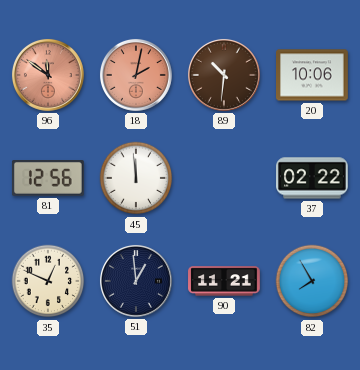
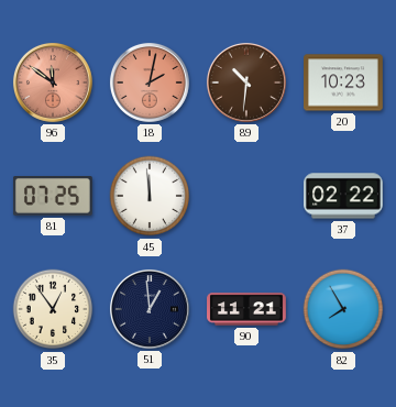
20: 10:06 -> 10:23
81: 12:56 -> 07:25
35: 12:49 -> 12:54
